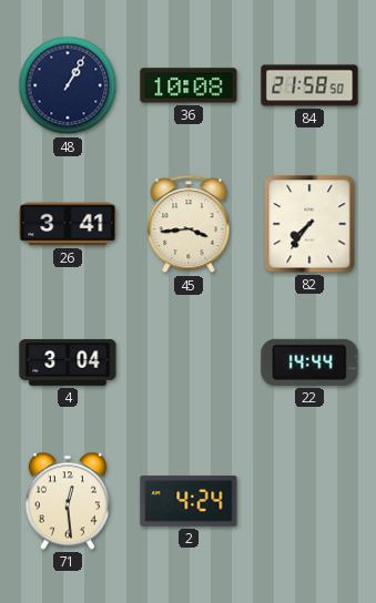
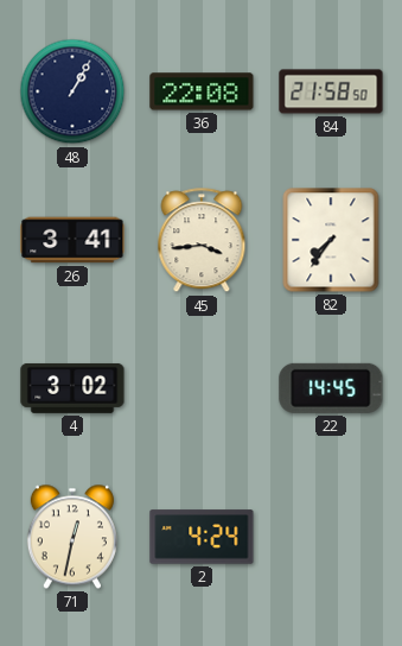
36: 10:08 -> 22:08
4: 3:04 -> 3:02
22: 14:44 -> 14:45
71: 12:29 -> 12:32
